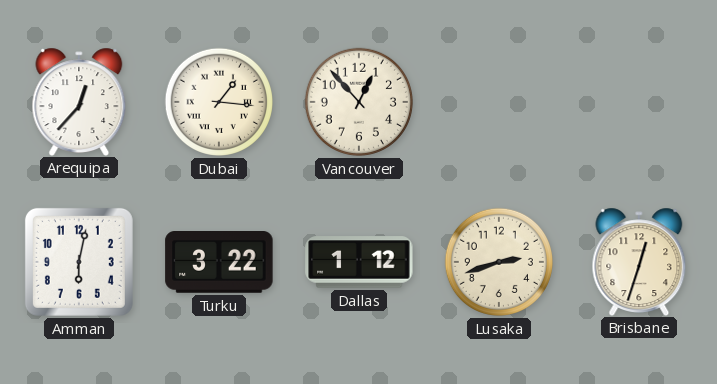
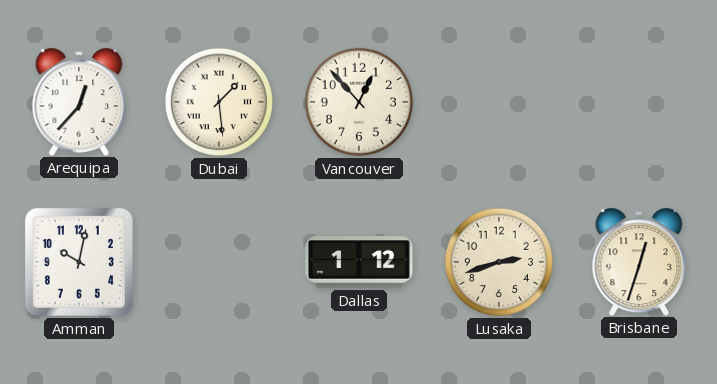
Dubai: 1:16 -> 1:29
Amman: 6:02 -> 10:02
Turku: 3:22 -> none
